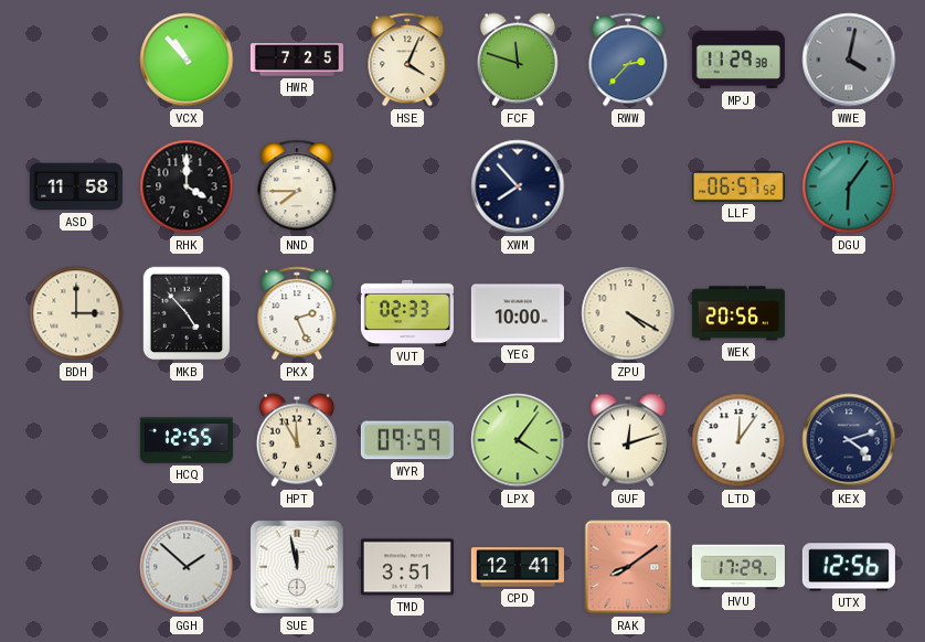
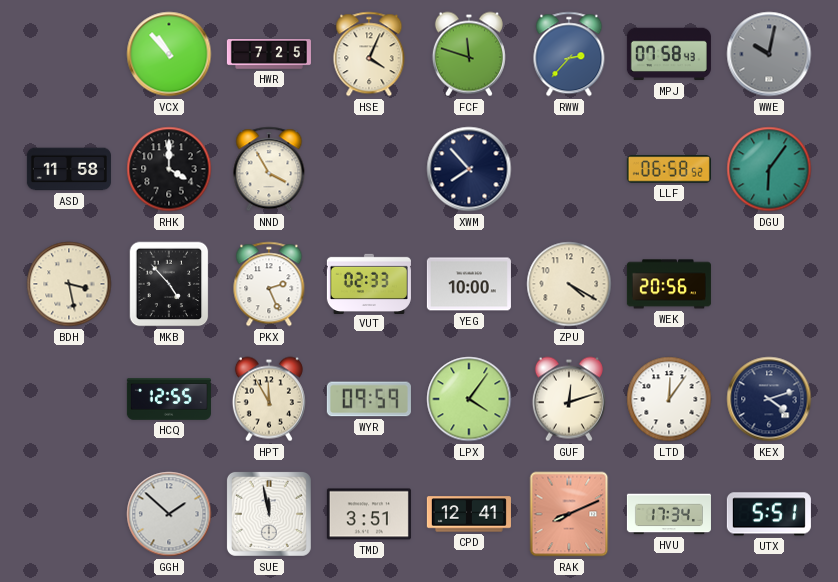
MPJ: 11:29 -> 07:58
WWE: 4:02 -> 10:02
NND: 7:45 -> 3:55
LLF: 06:57 -> 06:58
BDH: 3:00 -> 3:28
RAK: 8:09 -> 8:11
HVU: 17:29 -> 17:34
UTX: 12:56 -> 5:51
